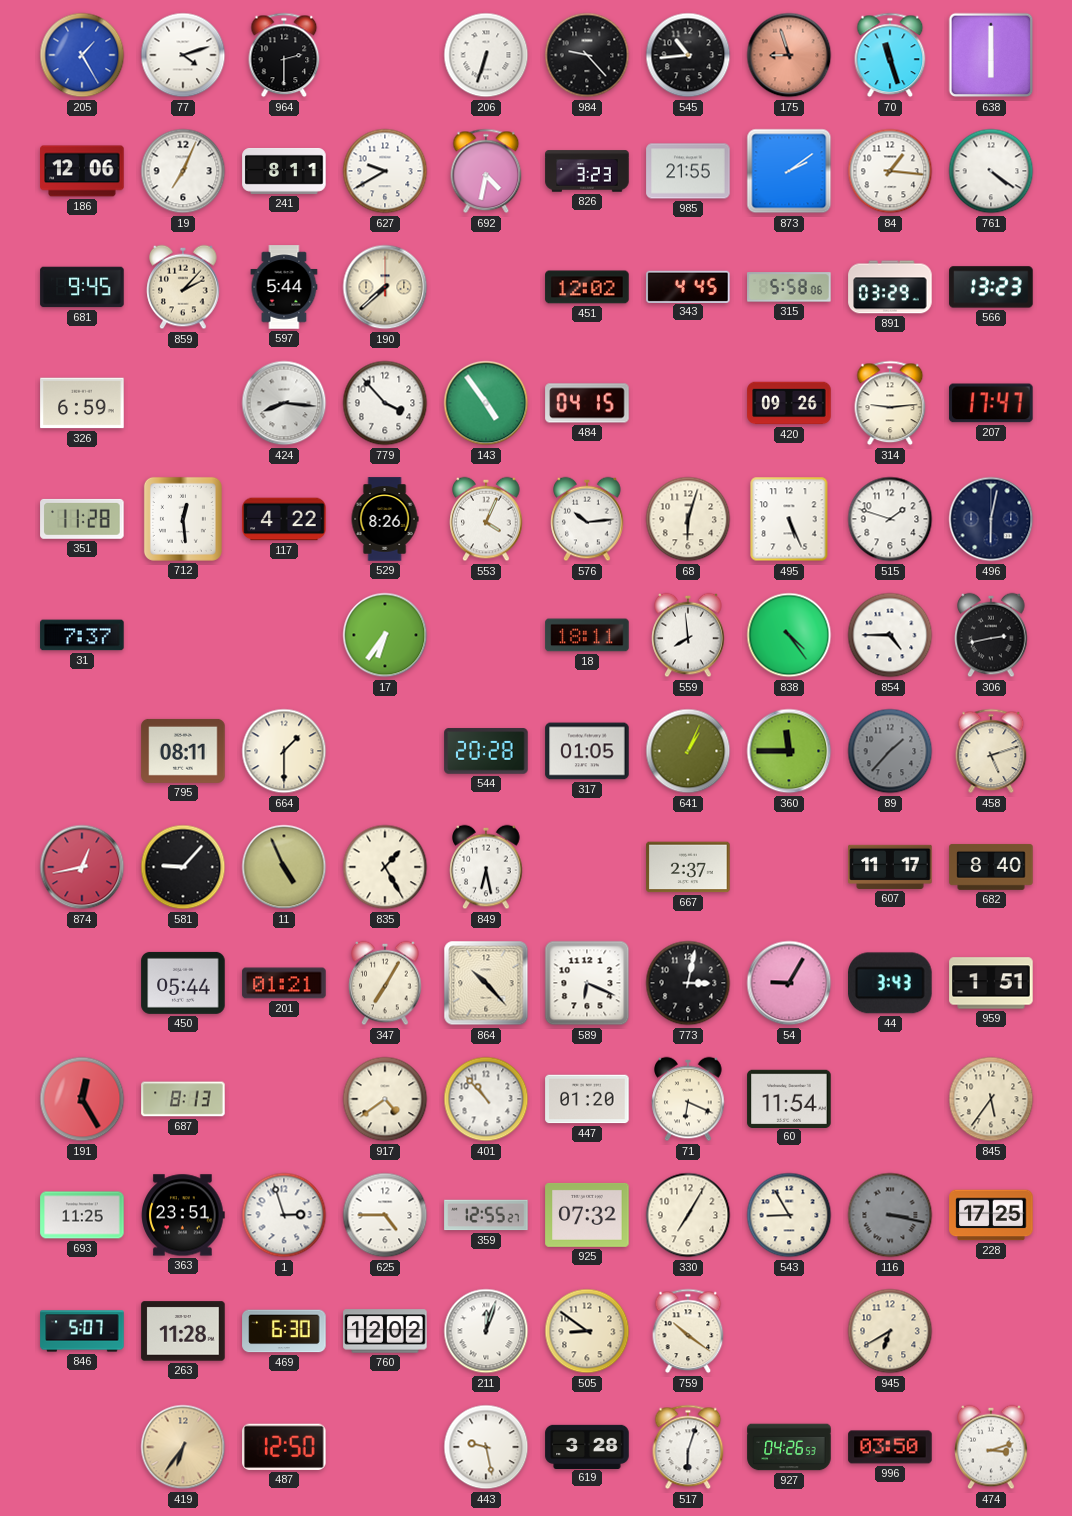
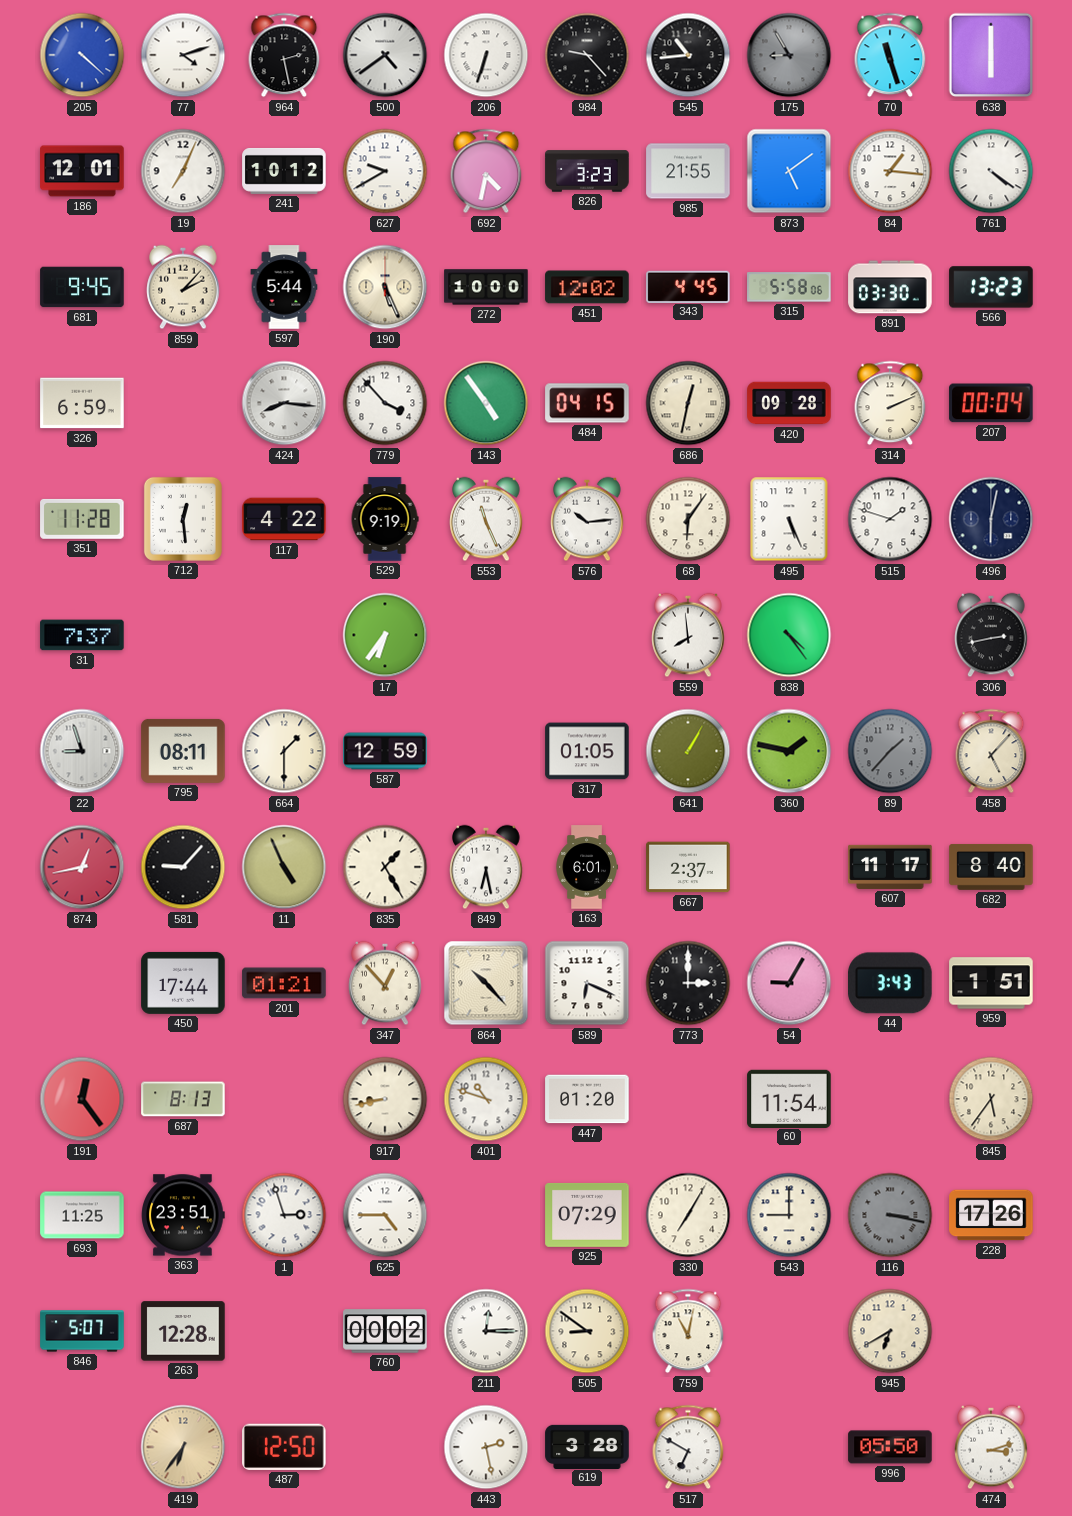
205: 1:25 -> 4:22
964: 2:30 -> 2:28
500: none -> 4:39
175: 8:57 -> 8:55
175 dial: salmon -> grey
186: 12:06 -> 12:01
241: 8:11 -> 10:12
873: 2:09 -> 5:09
190: 7:38 -> 5:26
272: none -> 10:00
891: 03:29 -> 03:30
686: none -> 12:32
420: 09:26 -> 09:28
314: 9:14 -> 2:11
207: 17:47 -> 00:04
529: 8:26 -> 9:19
553: 4:04 -> 11:26
68: 6:03 -> 6:06
18: 18:11 -> none
854: 4:45 -> none
22: none -> 8:57
587: none -> 12:59
544: 20:28 -> none
641: 1:04 -> 1:05
360: 11:45 -> 1:47
458: 5:12 -> 5:07
163: none -> 6:01
450: 05:44 -> 17:44
347: 7:05 -> 12:53
773: 3:02 -> 3:00
191: 12:25 -> 12:24
917: 4:39 -> 8:43
401: 10:53 -> 10:48
71: 6:19 -> none
359: 12:55 -> none
925: 07:32 -> 07:29
543: 8:55 -> 9:00
228: 17:25 -> 17:26
263: 11:28 -> 12:28
469: 6:30 -> none
760: 12:02 -> 00:02
211: 12:03 -> 12:15
759: 10:21 -> 11:02
443: 9:28 -> 2:28
517: 6:03 -> 6:50
927: 04:26 -> none
996: 03:50 -> 05:50
